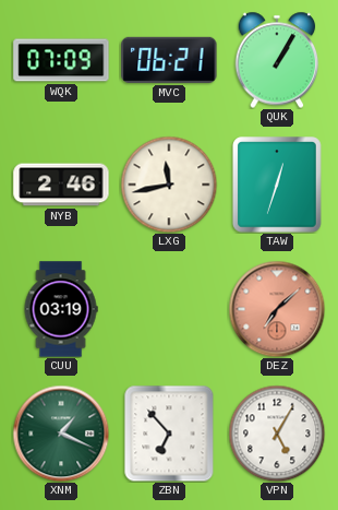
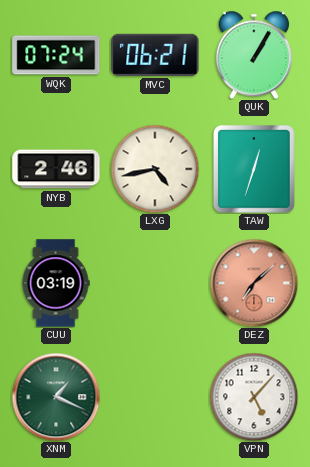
WQK: 07:09 -> 07:24
LXG: 11:43 -> 4:43
ZBN: 6:53 -> none
VPN: 5:05 -> 5:07
